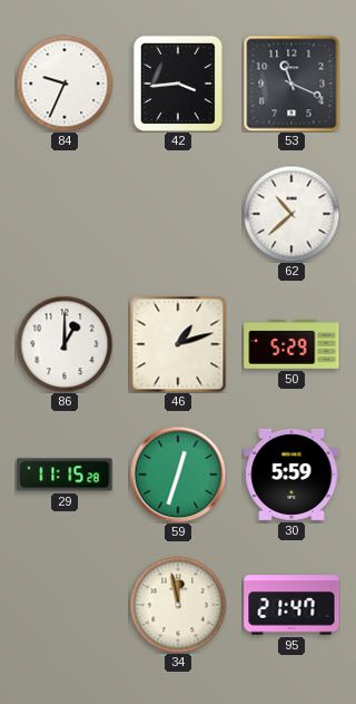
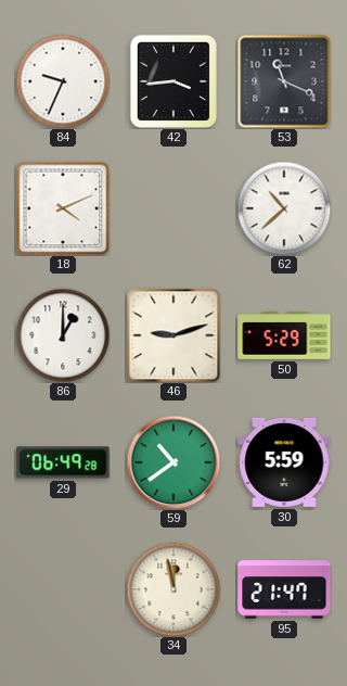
18: none -> 4:11
46: 1:12 -> 9:12
29: 11:15 -> 06:49
59: 12:33 -> 10:39
